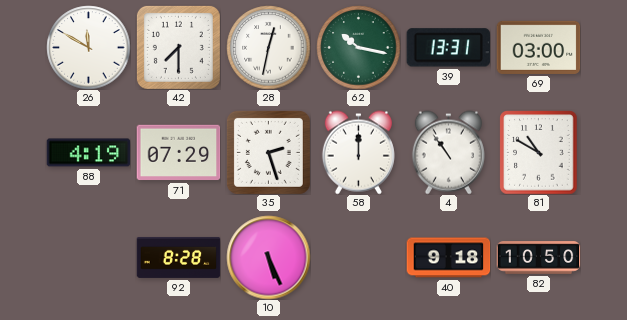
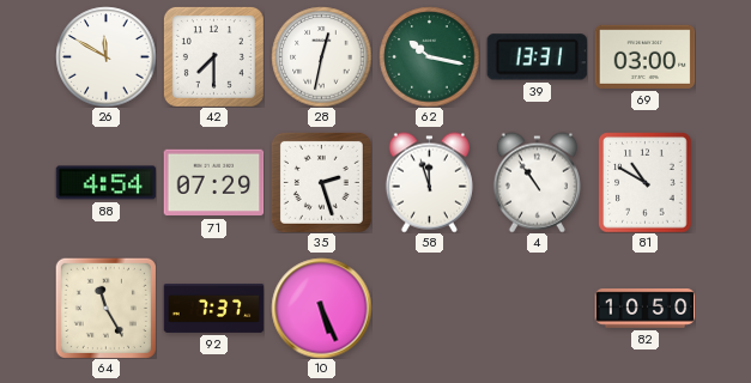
88: 4:19 -> 4:54
58: 12:00 -> 11:57
64: none -> 11:25
92: 8:28 -> 7:37
40: 9:18 -> none
